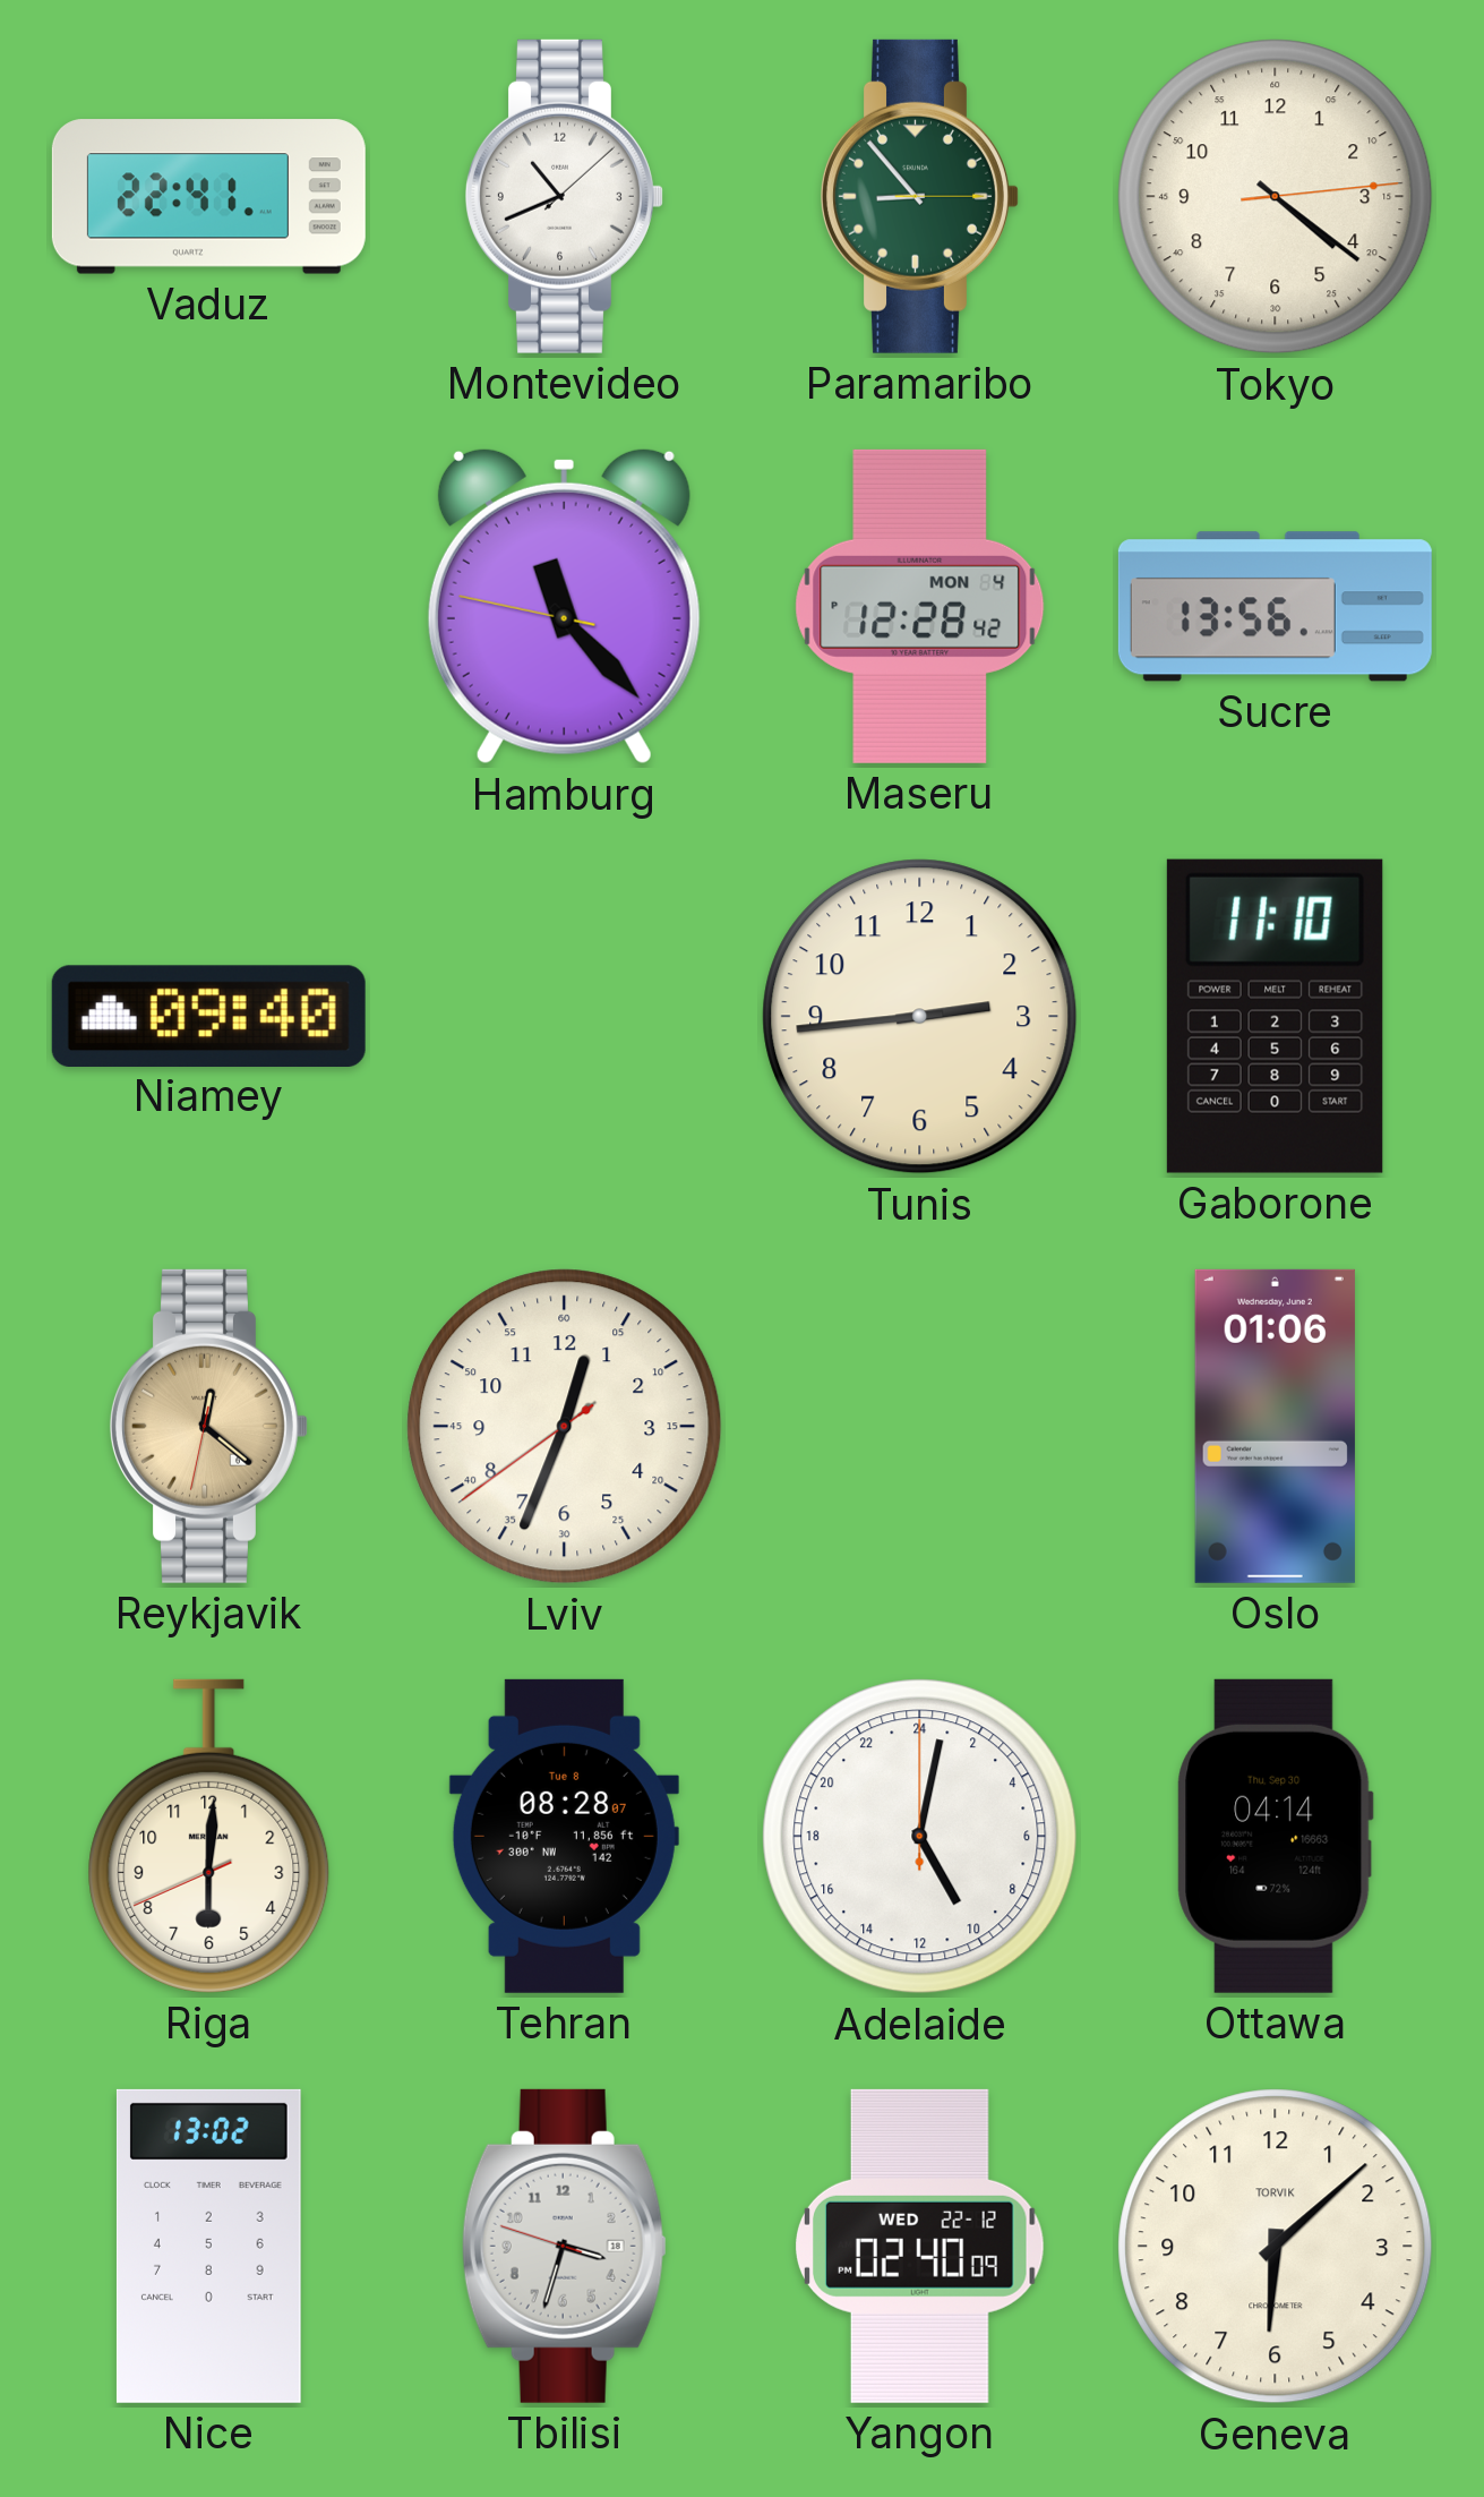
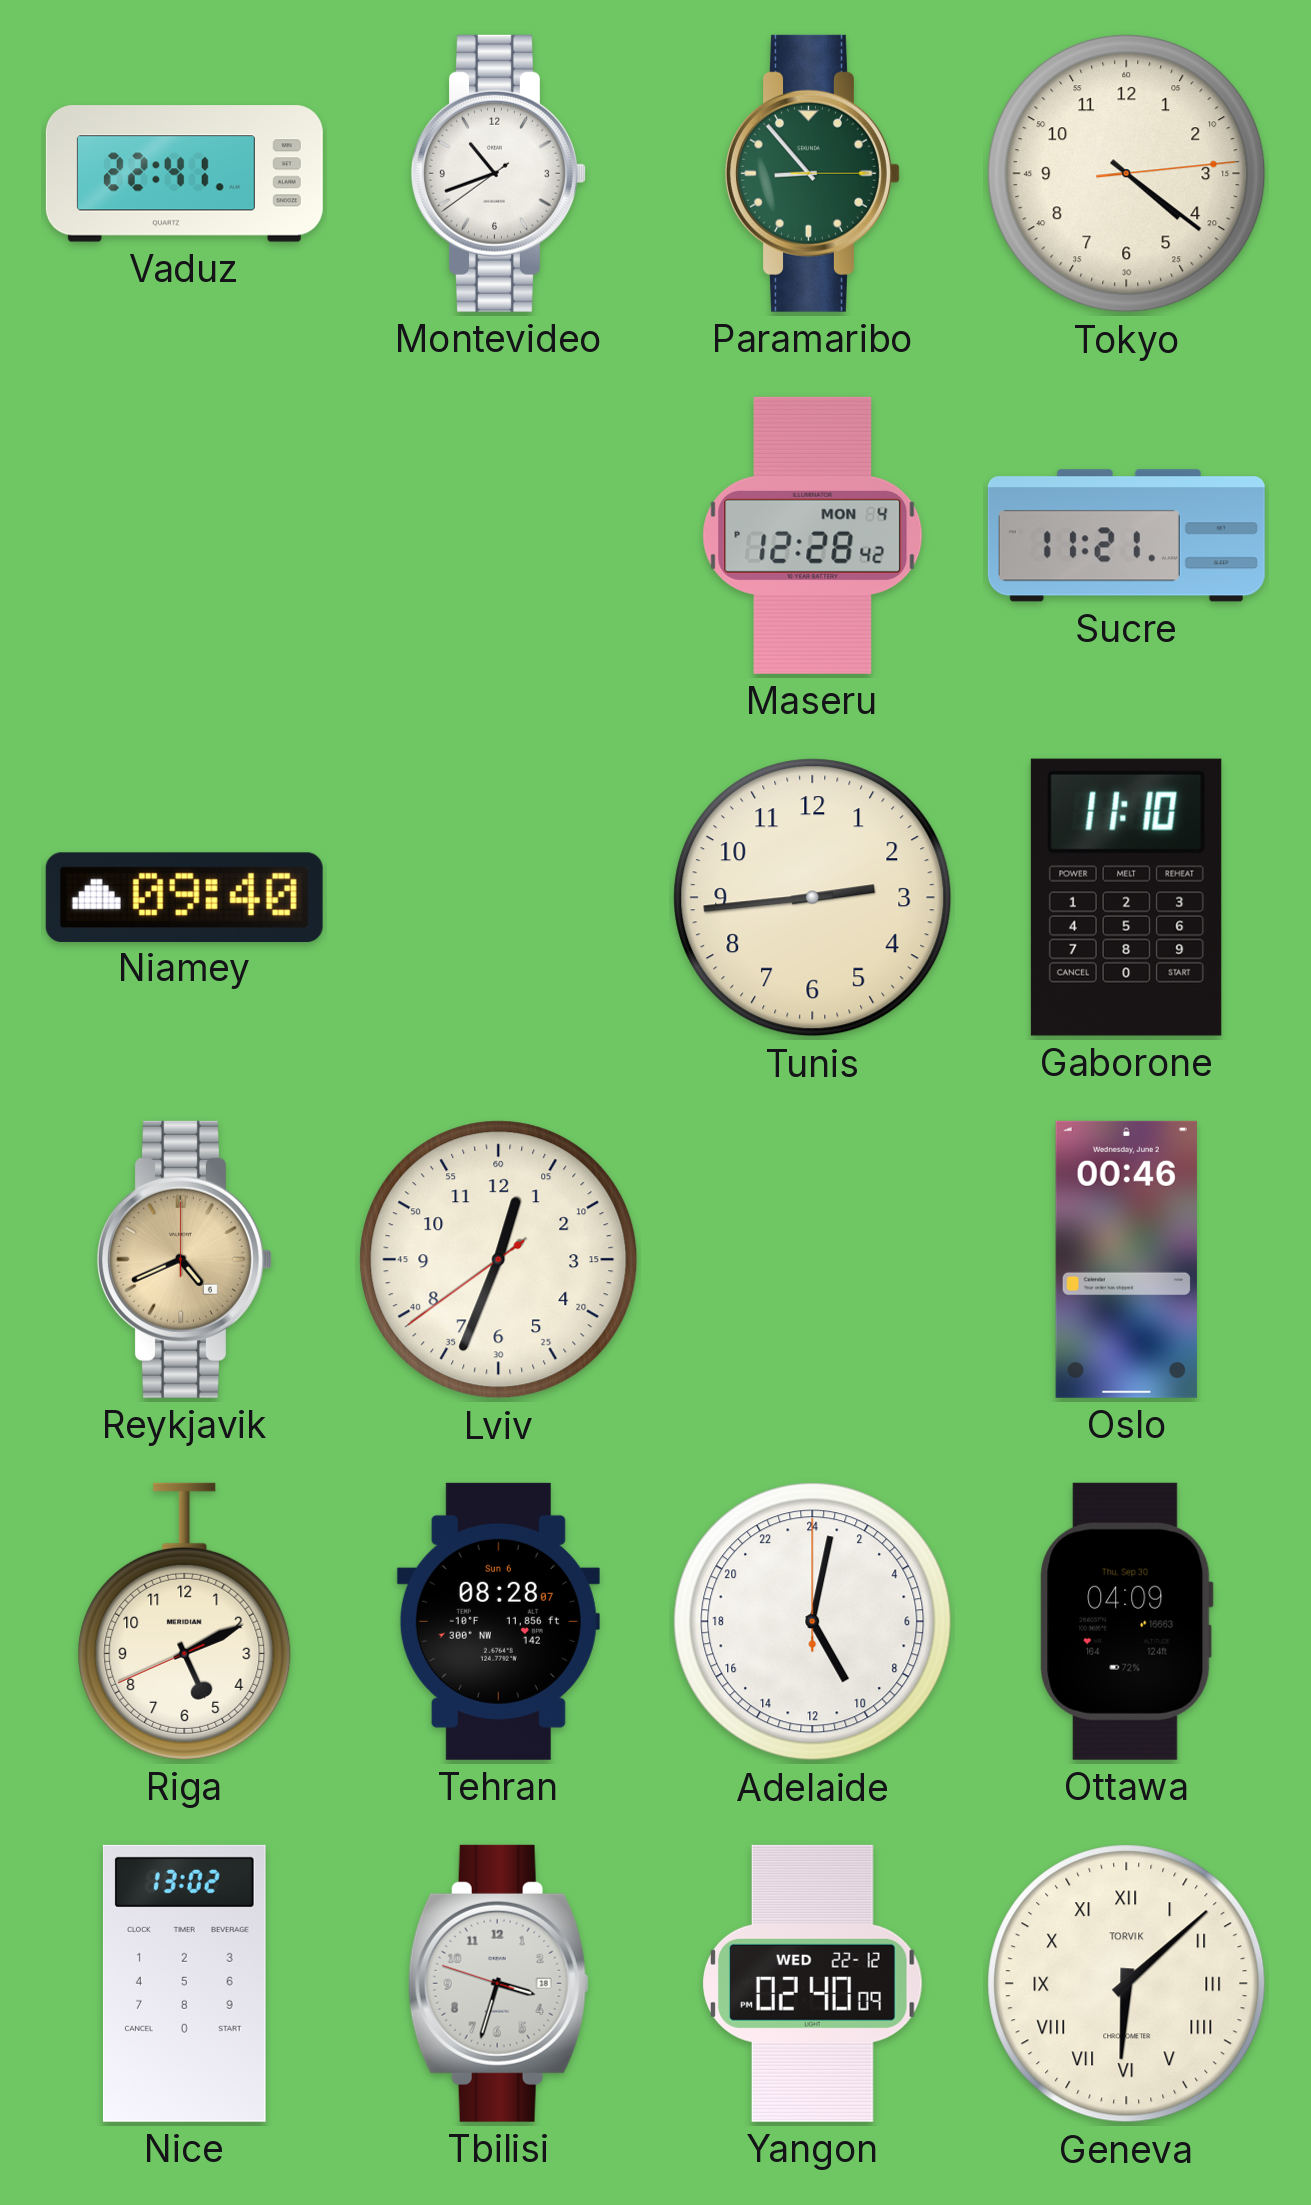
Montevideo: 10:41:08 -> 10:41:39
Hamburg: 11:22 -> none
Sucre: 13:56 -> 11:21
Reykjavik: 12:21 -> 4:41
Oslo: 01:06 -> 00:46
Riga: 6:00 -> 5:10
Tehran date: Tue 8 -> Sun 6
Ottawa: 04:14 -> 04:09
Geneva numerals: Arabic -> Roman
